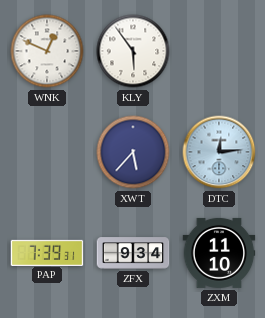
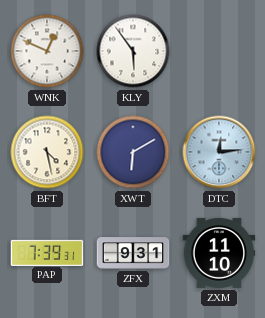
BFT: none -> 4:28
XWT: 5:37 -> 6:10
ZFX: 9:34 -> 9:31
